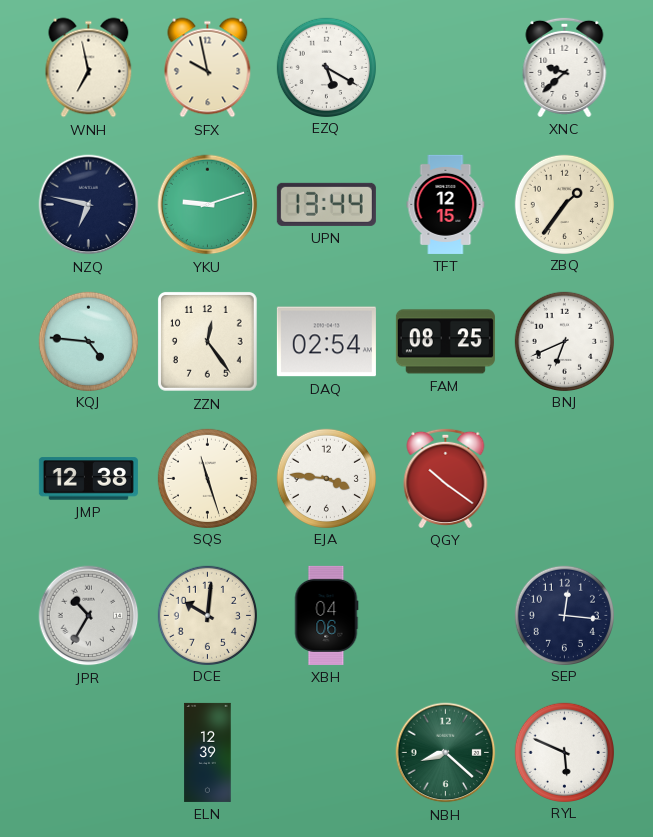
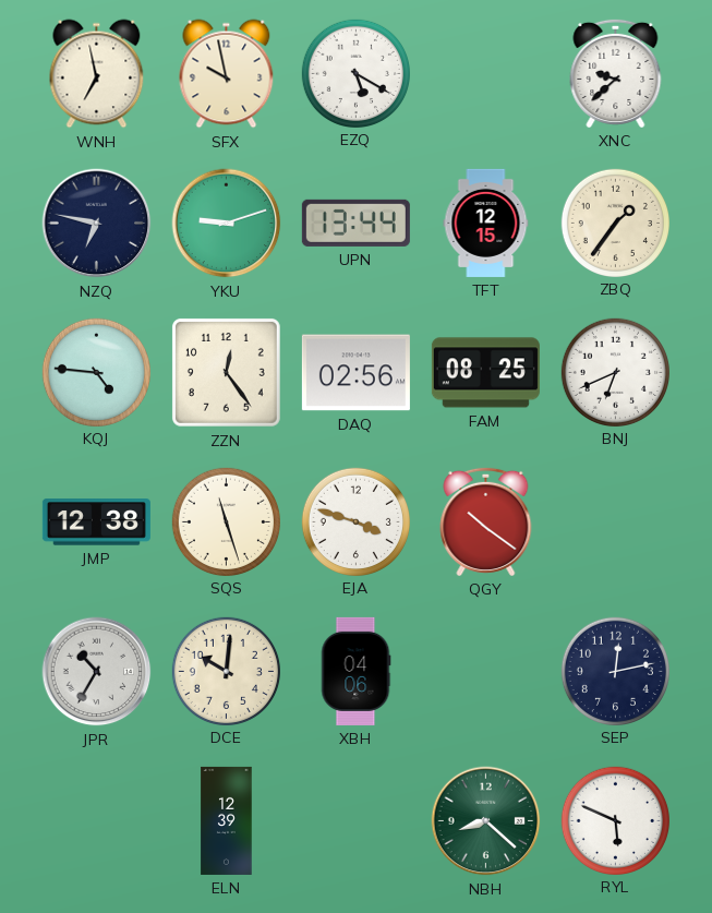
DAQ: 02:54 -> 02:56
EJA: 3:46 -> 3:48
SEP: 12:16 -> 12:13
